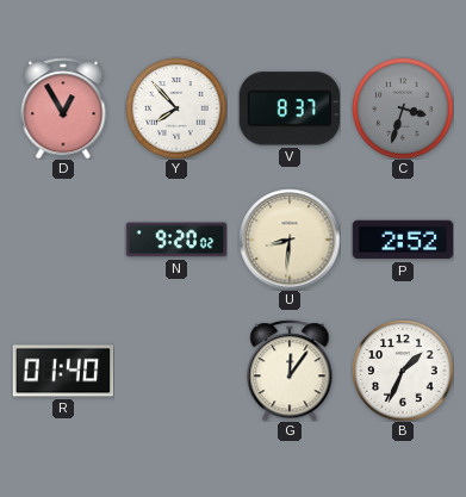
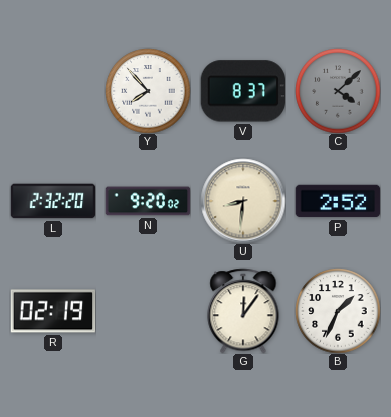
D: 12:55 -> none
C: 3:33 -> 4:08
L: none -> 2:32
R: 01:40 -> 02:19
